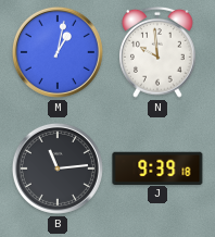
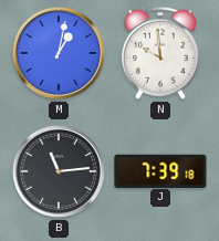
J: 9:39 -> 7:39
